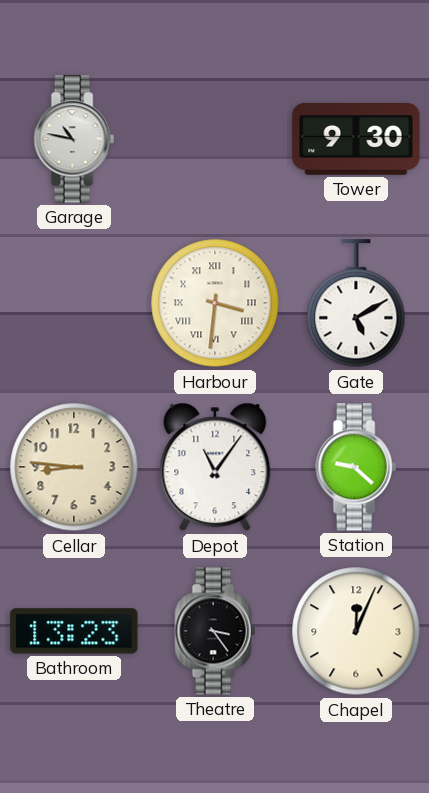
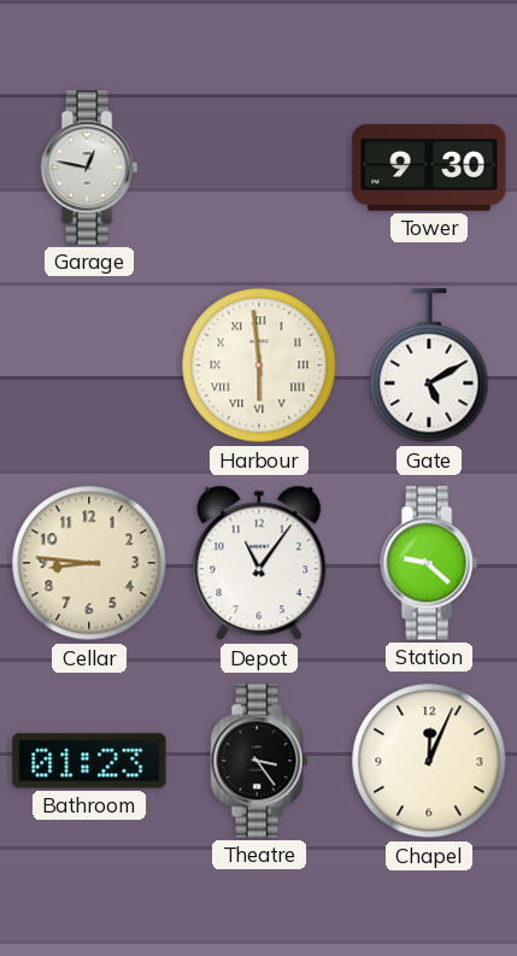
Garage: 10:47 -> 12:47
Harbour: 3:31 -> 5:59
Bathroom: 13:23 -> 01:23
